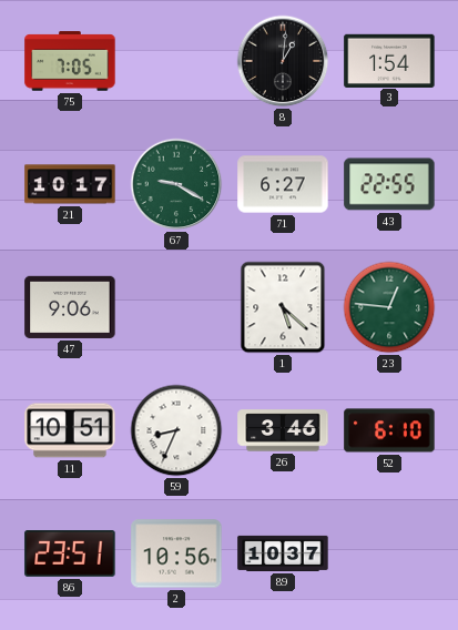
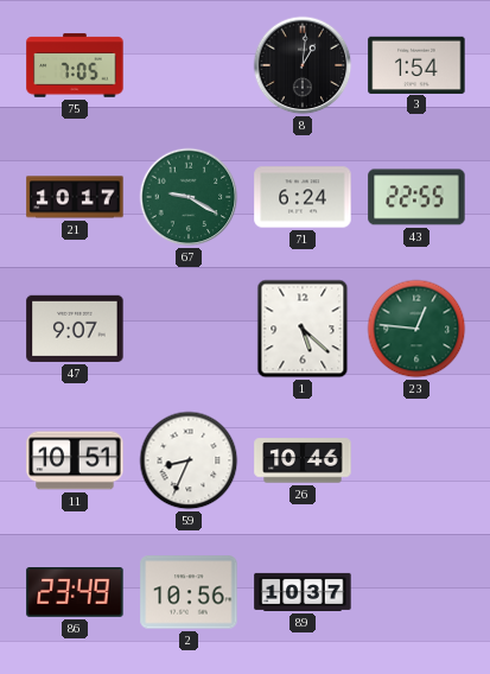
71: 6:27 -> 6:24
47: 9:06 -> 9:07
26: 3:46 -> 10:46
52: 6:10 -> none
86: 23:51 -> 23:49
